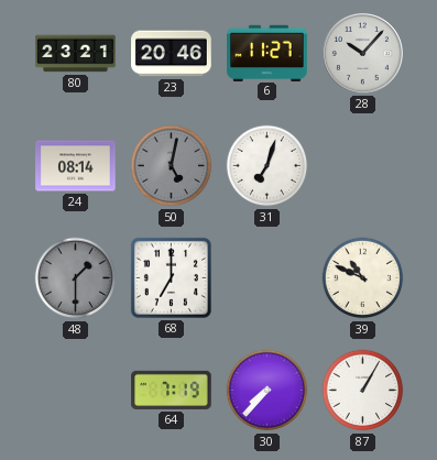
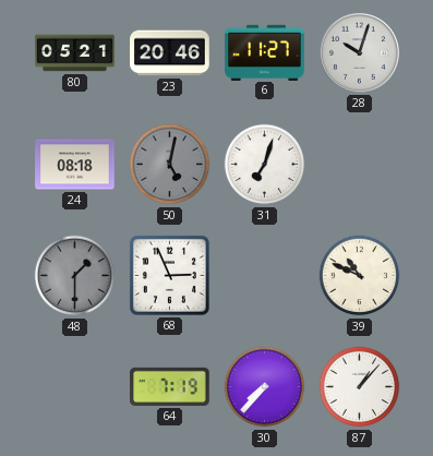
80: 23:21 -> 05:21
28: 10:07 -> 10:03
24: 08:14 -> 08:18
68: 7:00 -> 2:56
87: 1:05 -> 1:07
